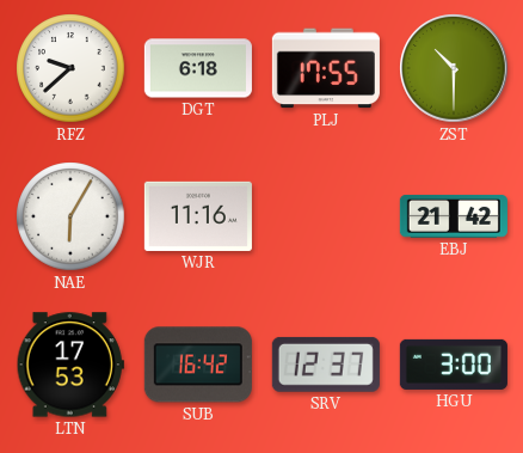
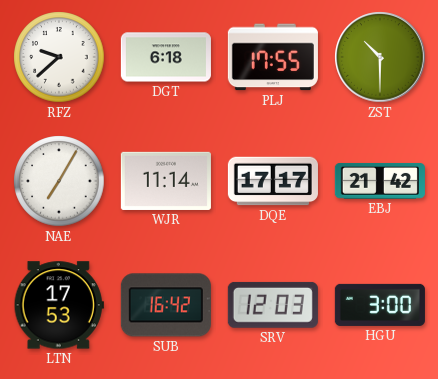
NAE: 6:05 -> 7:05
WJR: 11:16 -> 11:14
DQE: none -> 17:17
SRV: 12:37 -> 12:03
